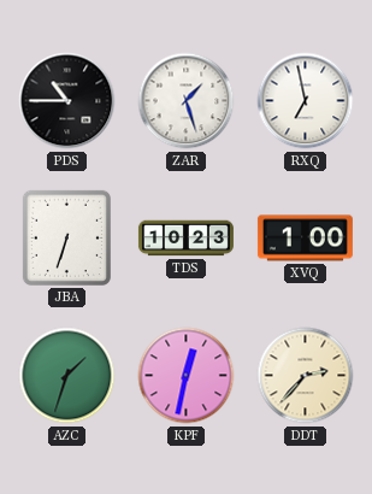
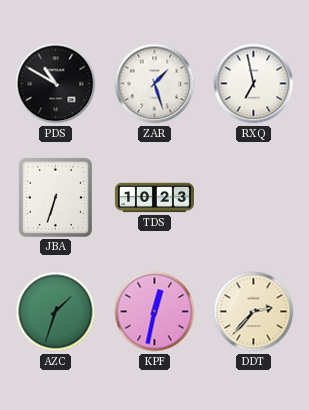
PDS: 10:45 -> 10:50
XVQ: 1:00 -> none
